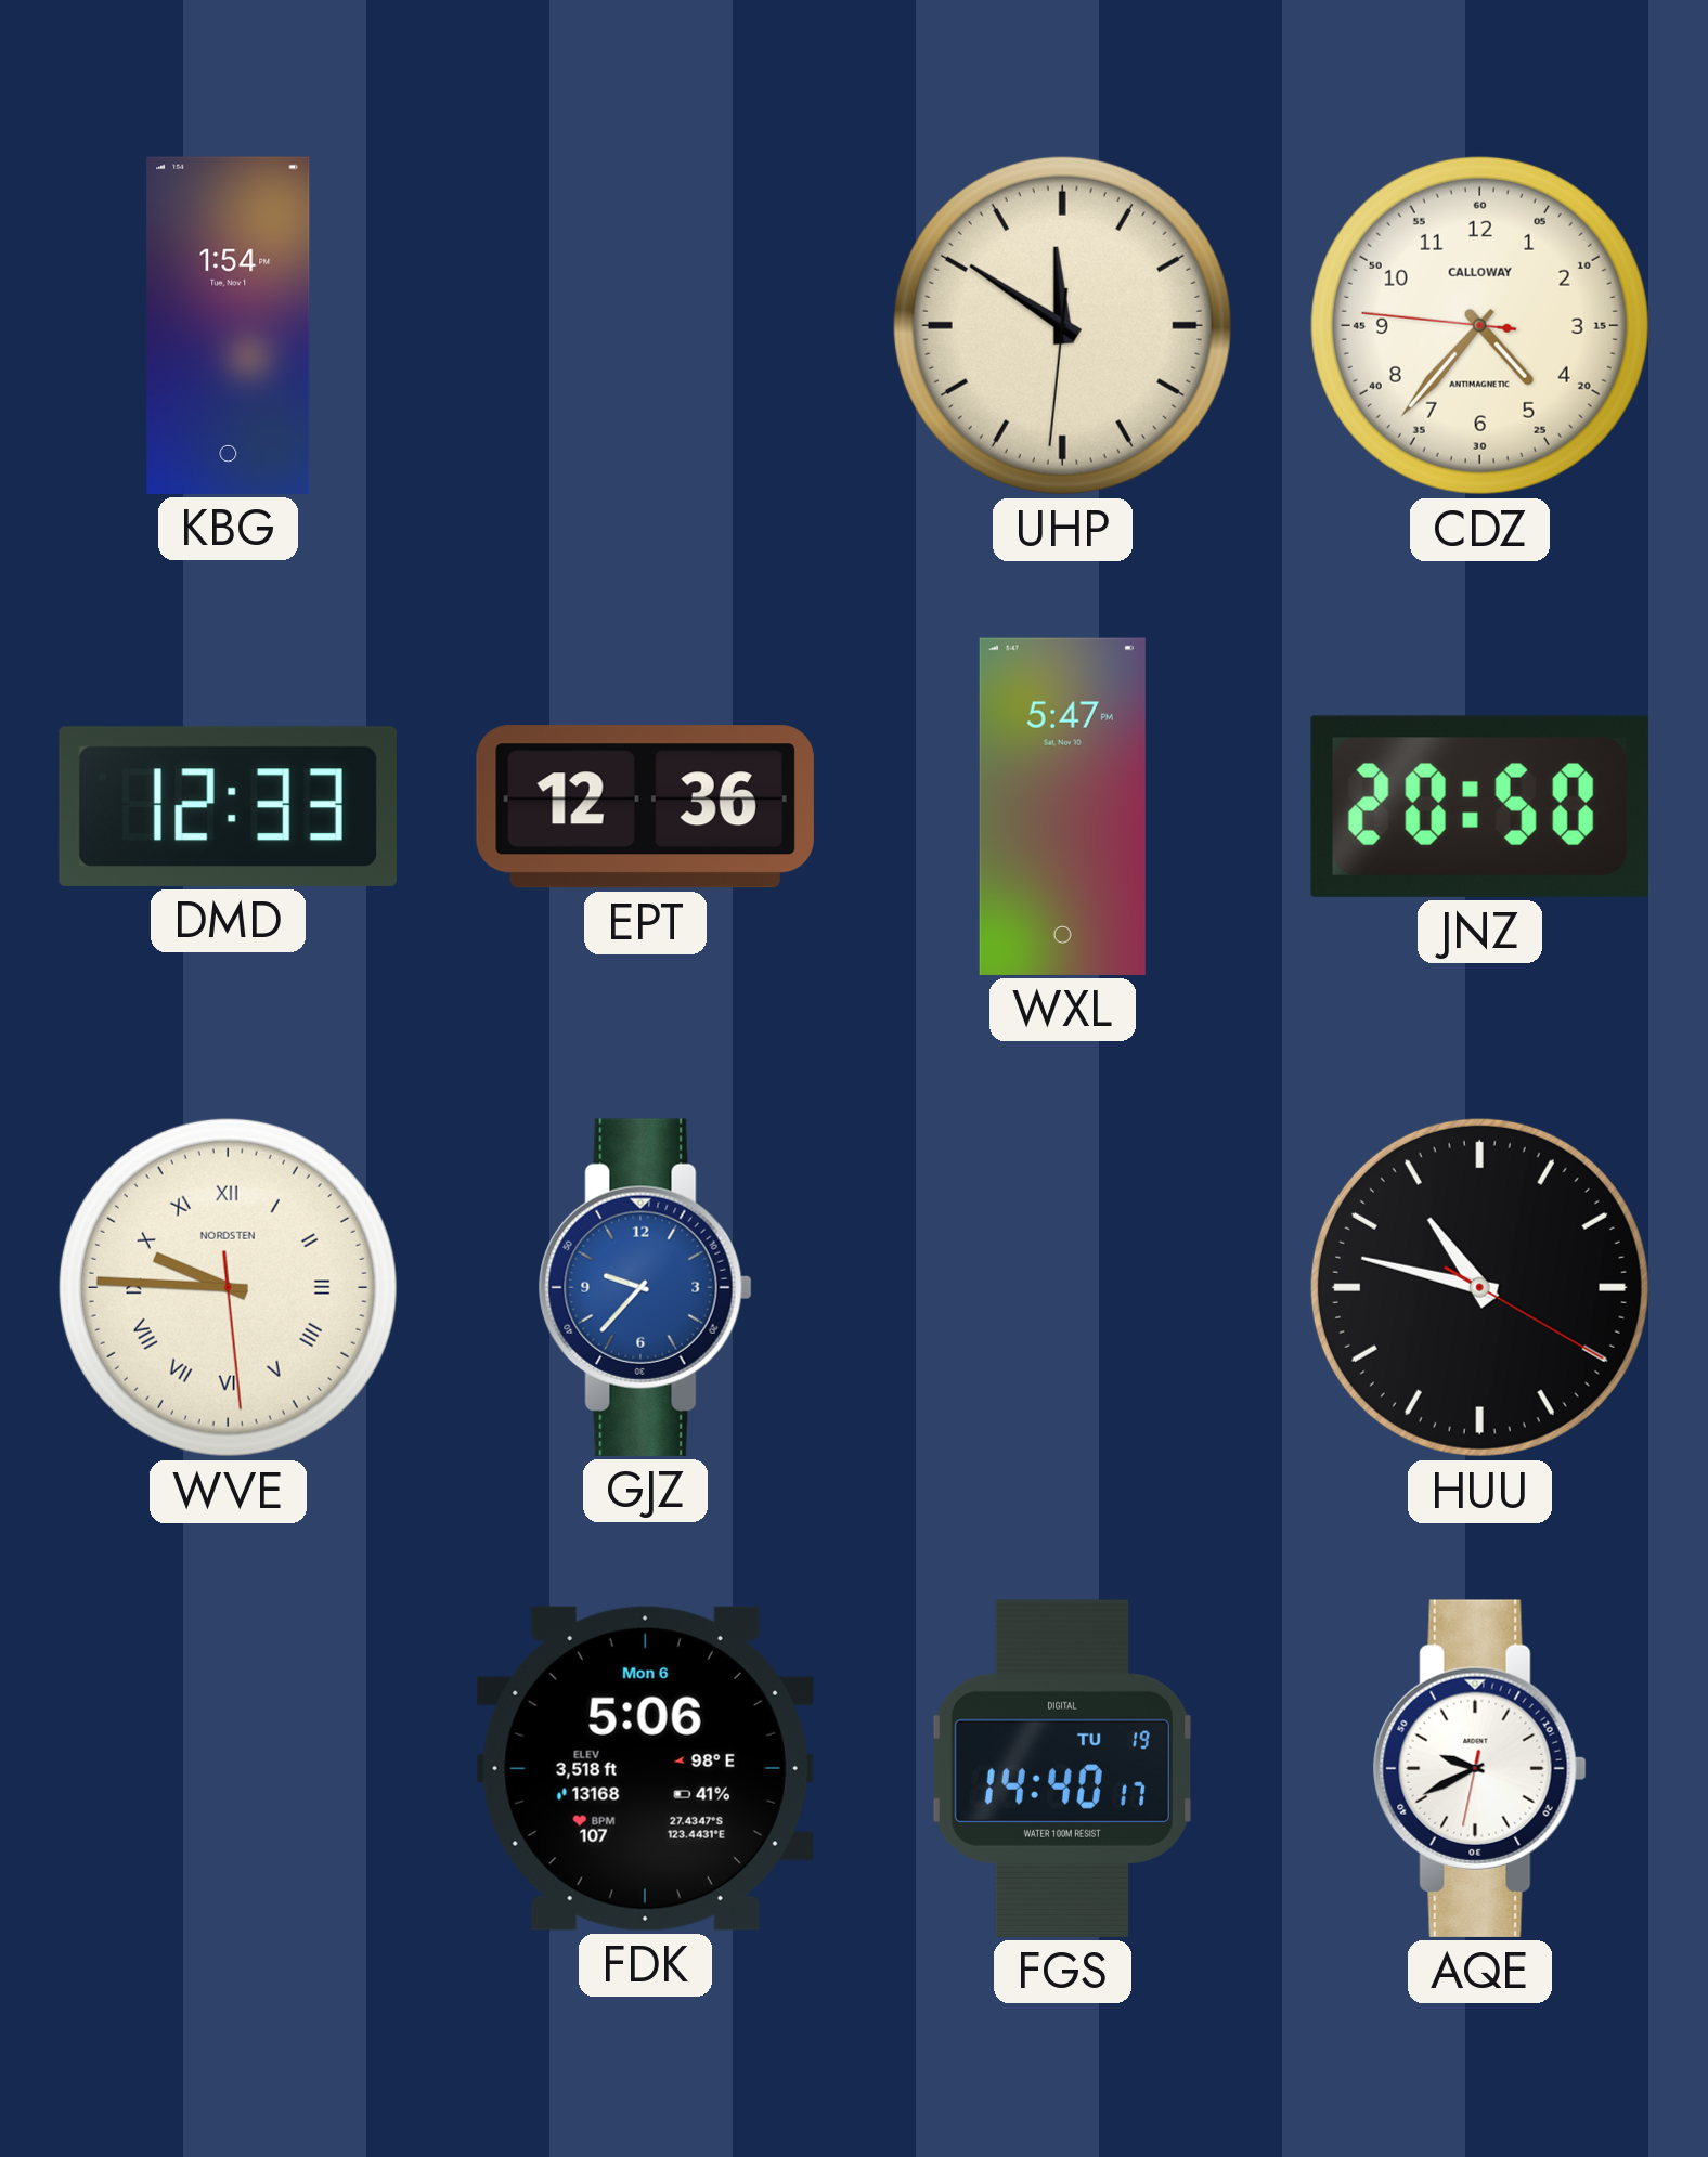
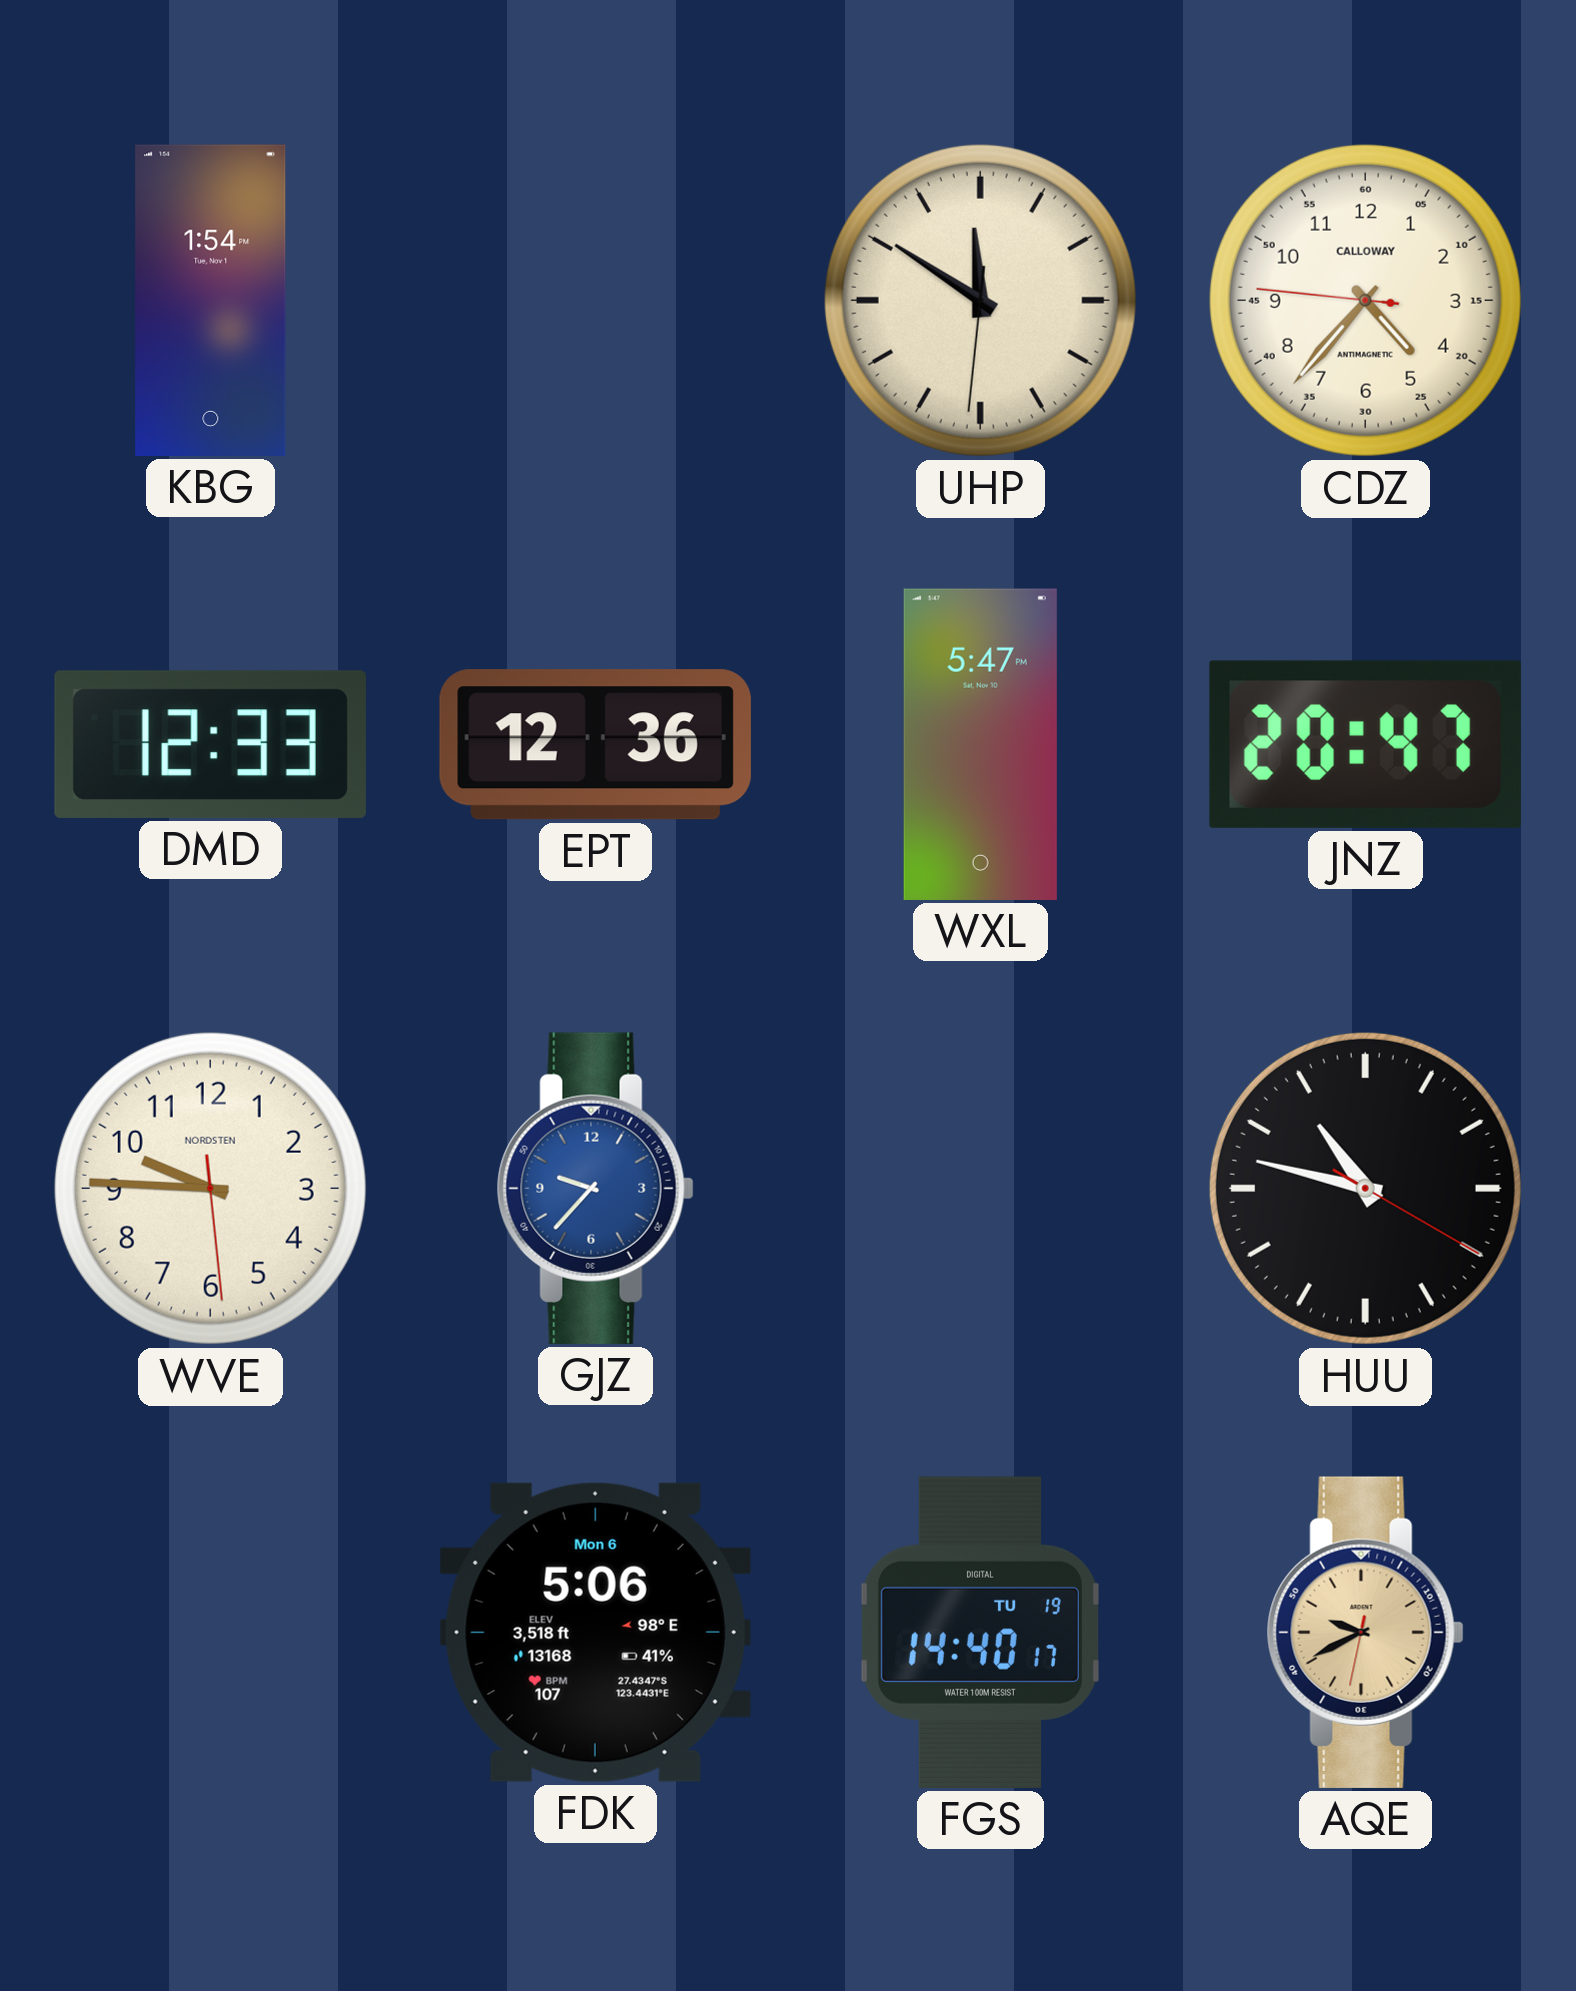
JNZ: 20:50 -> 20:47
WVE numerals: Roman -> Arabic
AQE dial: white -> champagne
